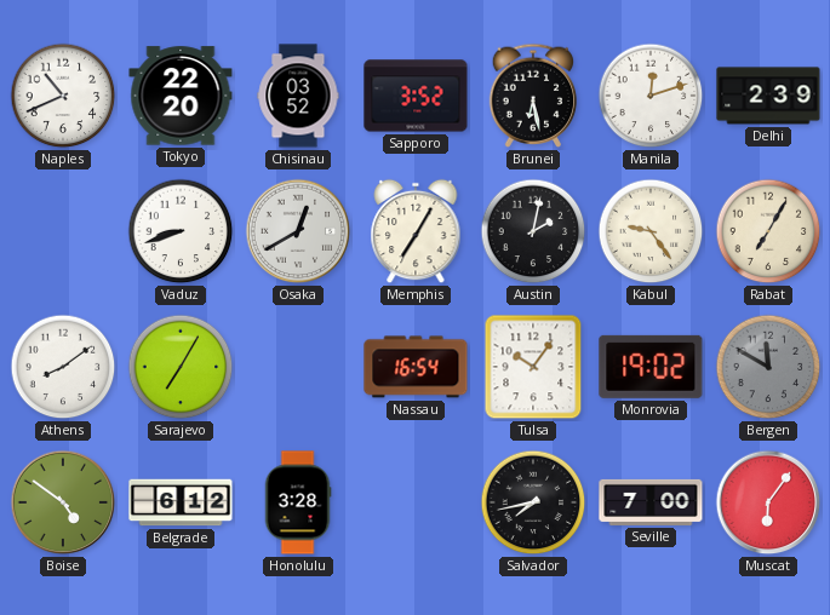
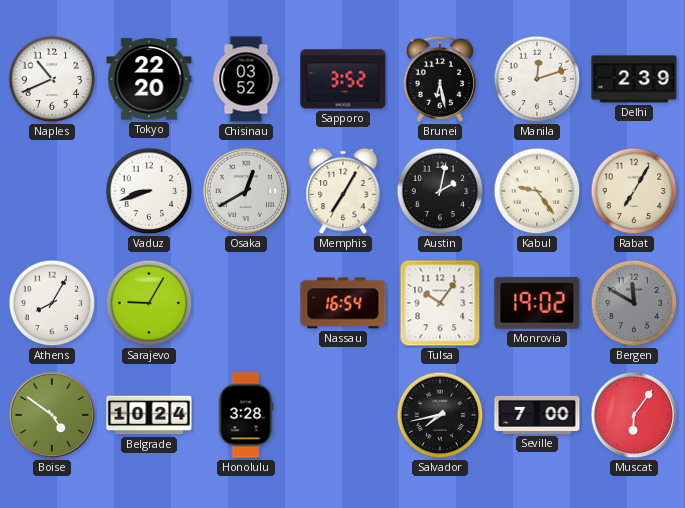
Athens: 8:09 -> 8:05
Sarajevo: 7:05 -> 9:05
Belgrade: 6:12 -> 10:24
